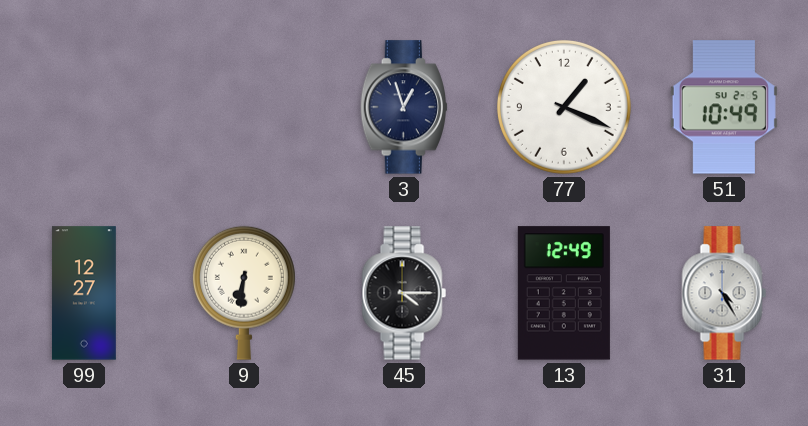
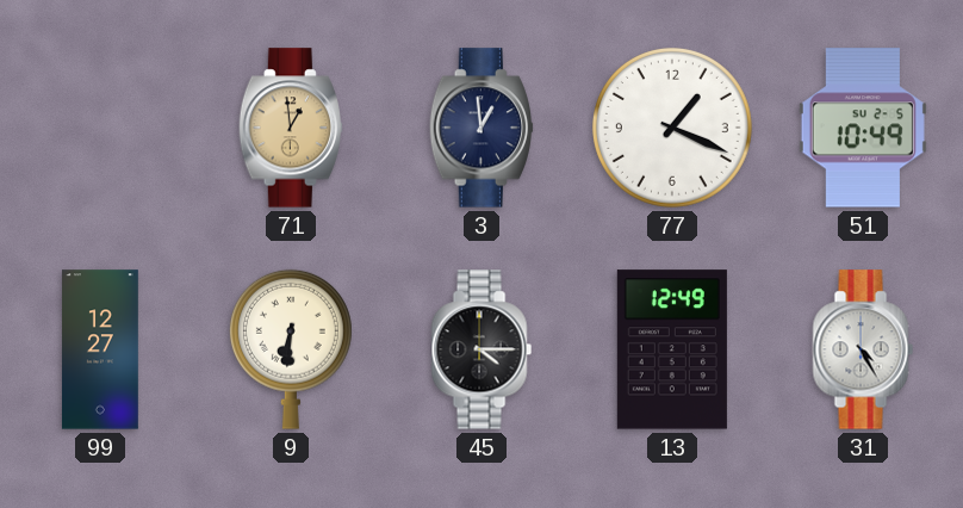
71: none -> 12:59
3: 12:57 -> 12:59
